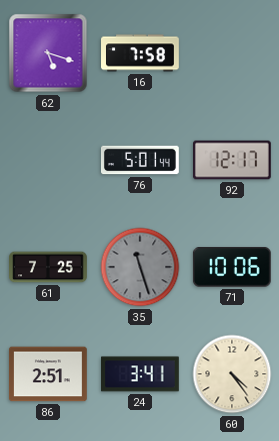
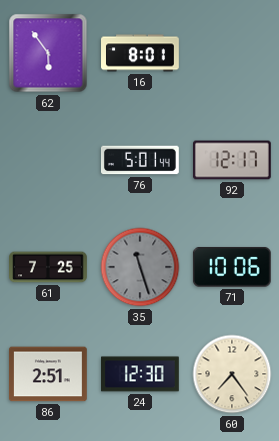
62: 5:18 -> 5:54
16: 7:58 -> 8:01
24: 3:41 -> 12:30
60: 4:24 -> 7:24
